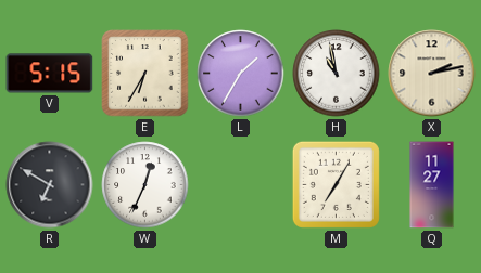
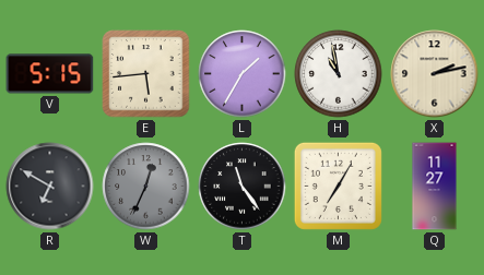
E: 6:35 -> 5:44
W dial: white -> grey
T: none -> 11:24
